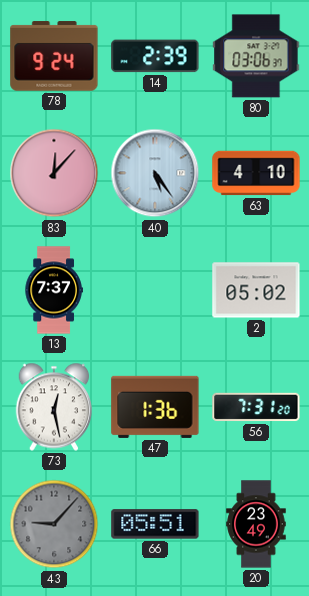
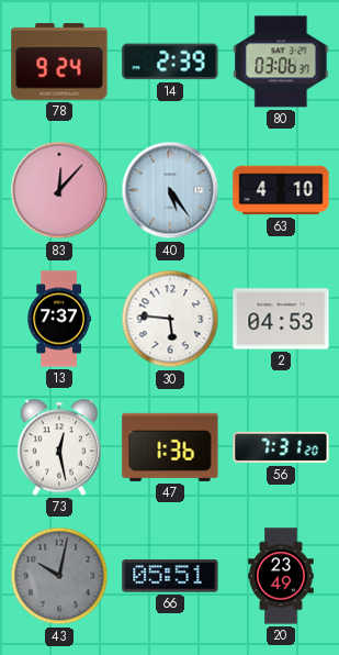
30: none -> 5:46
2: 05:02 -> 04:53
43: 9:07 -> 10:02
